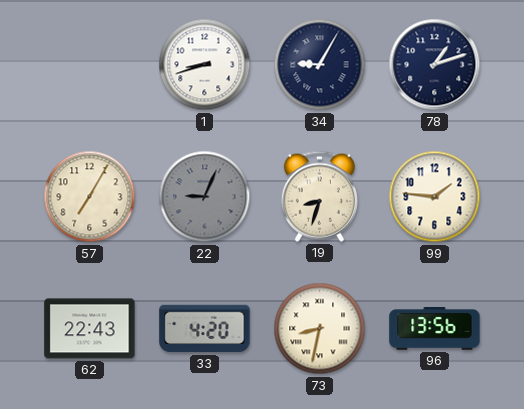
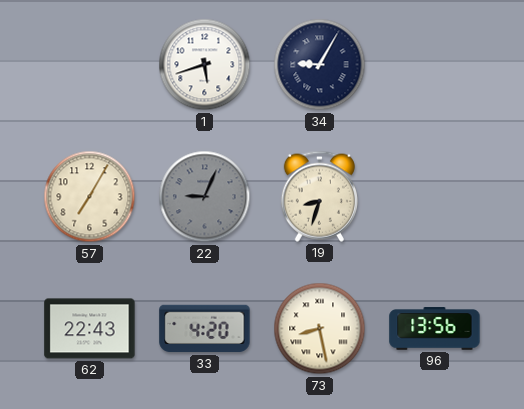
1: 8:42 -> 5:42
78: 1:12 -> none
99: 1:46 -> none
73: 8:32 -> 8:28
